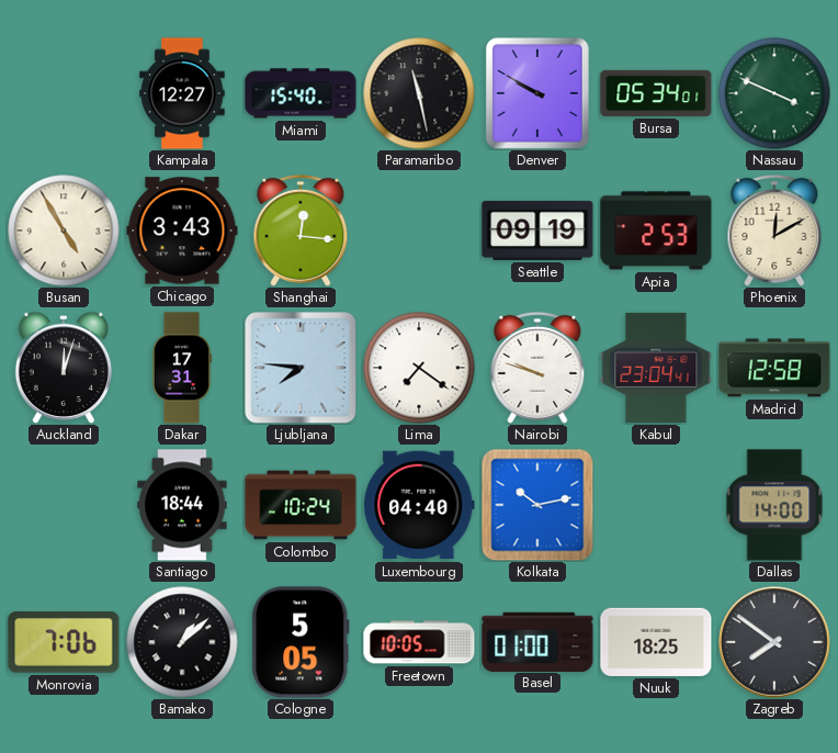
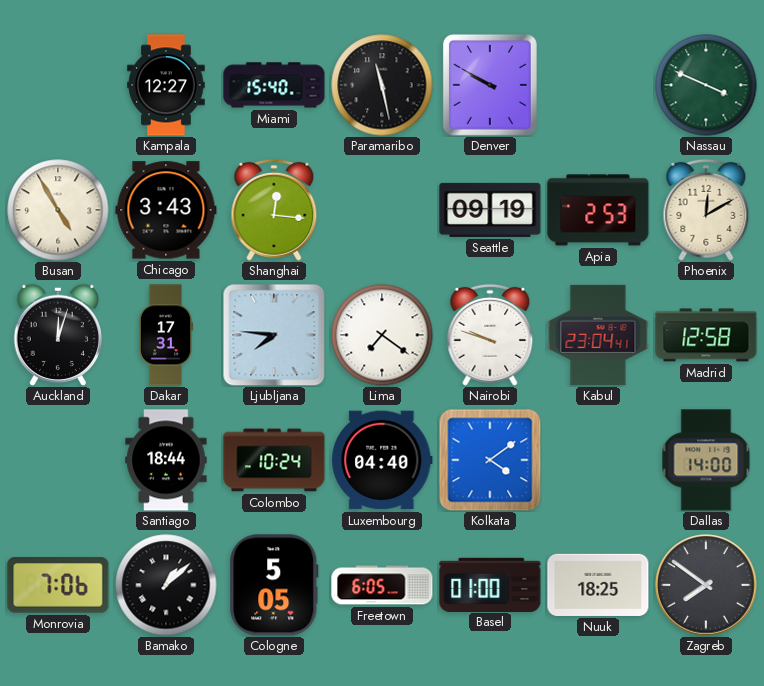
Bursa: 05:34 -> none
Kolkata: 10:13 -> 4:09
Freetown: 10:05 -> 6:05
